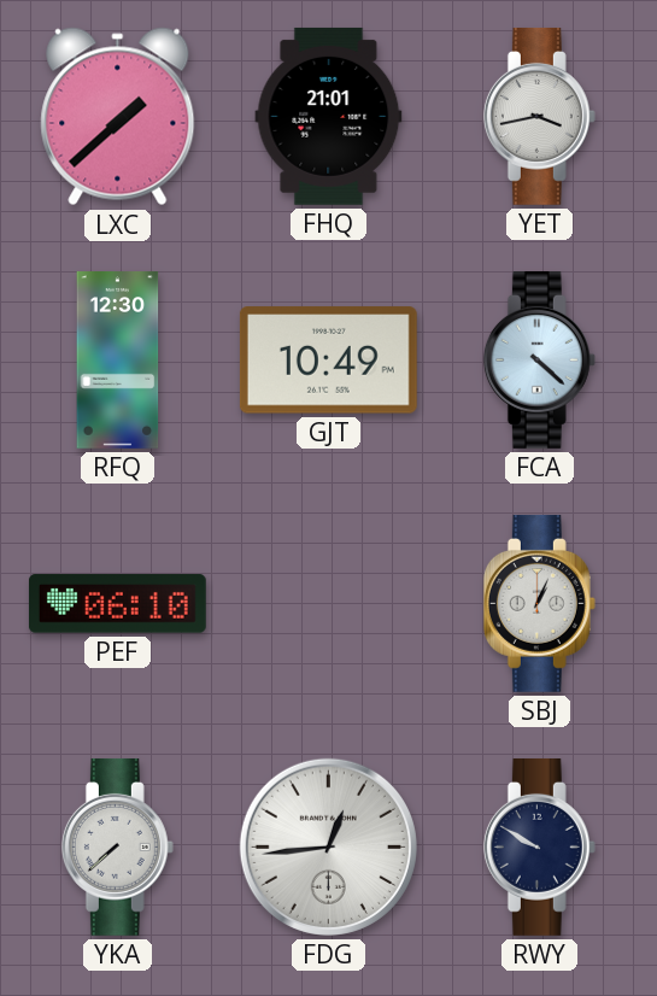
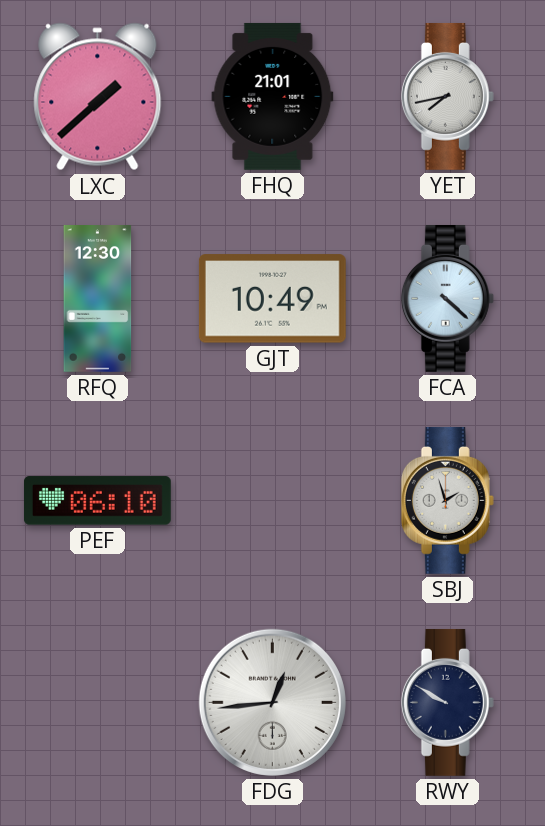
YET: 3:43 -> 7:43
SBJ: 1:04 -> 1:57
YKA: 7:38 -> none
